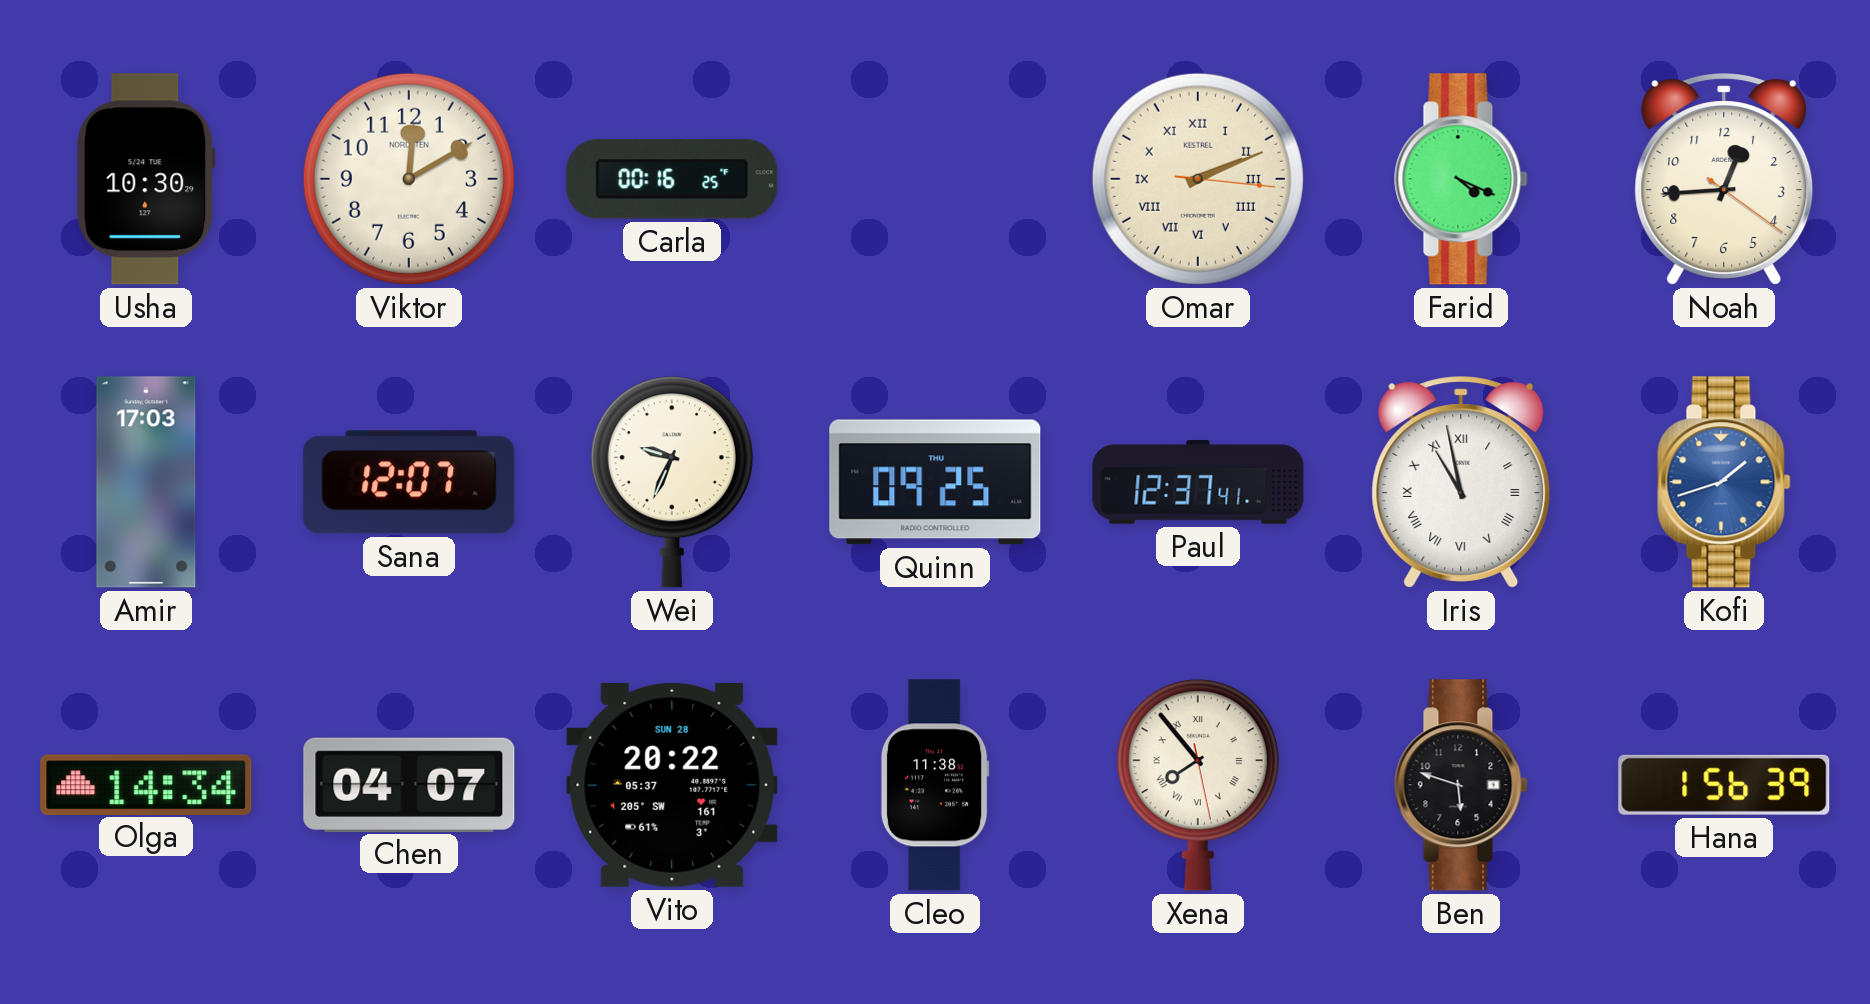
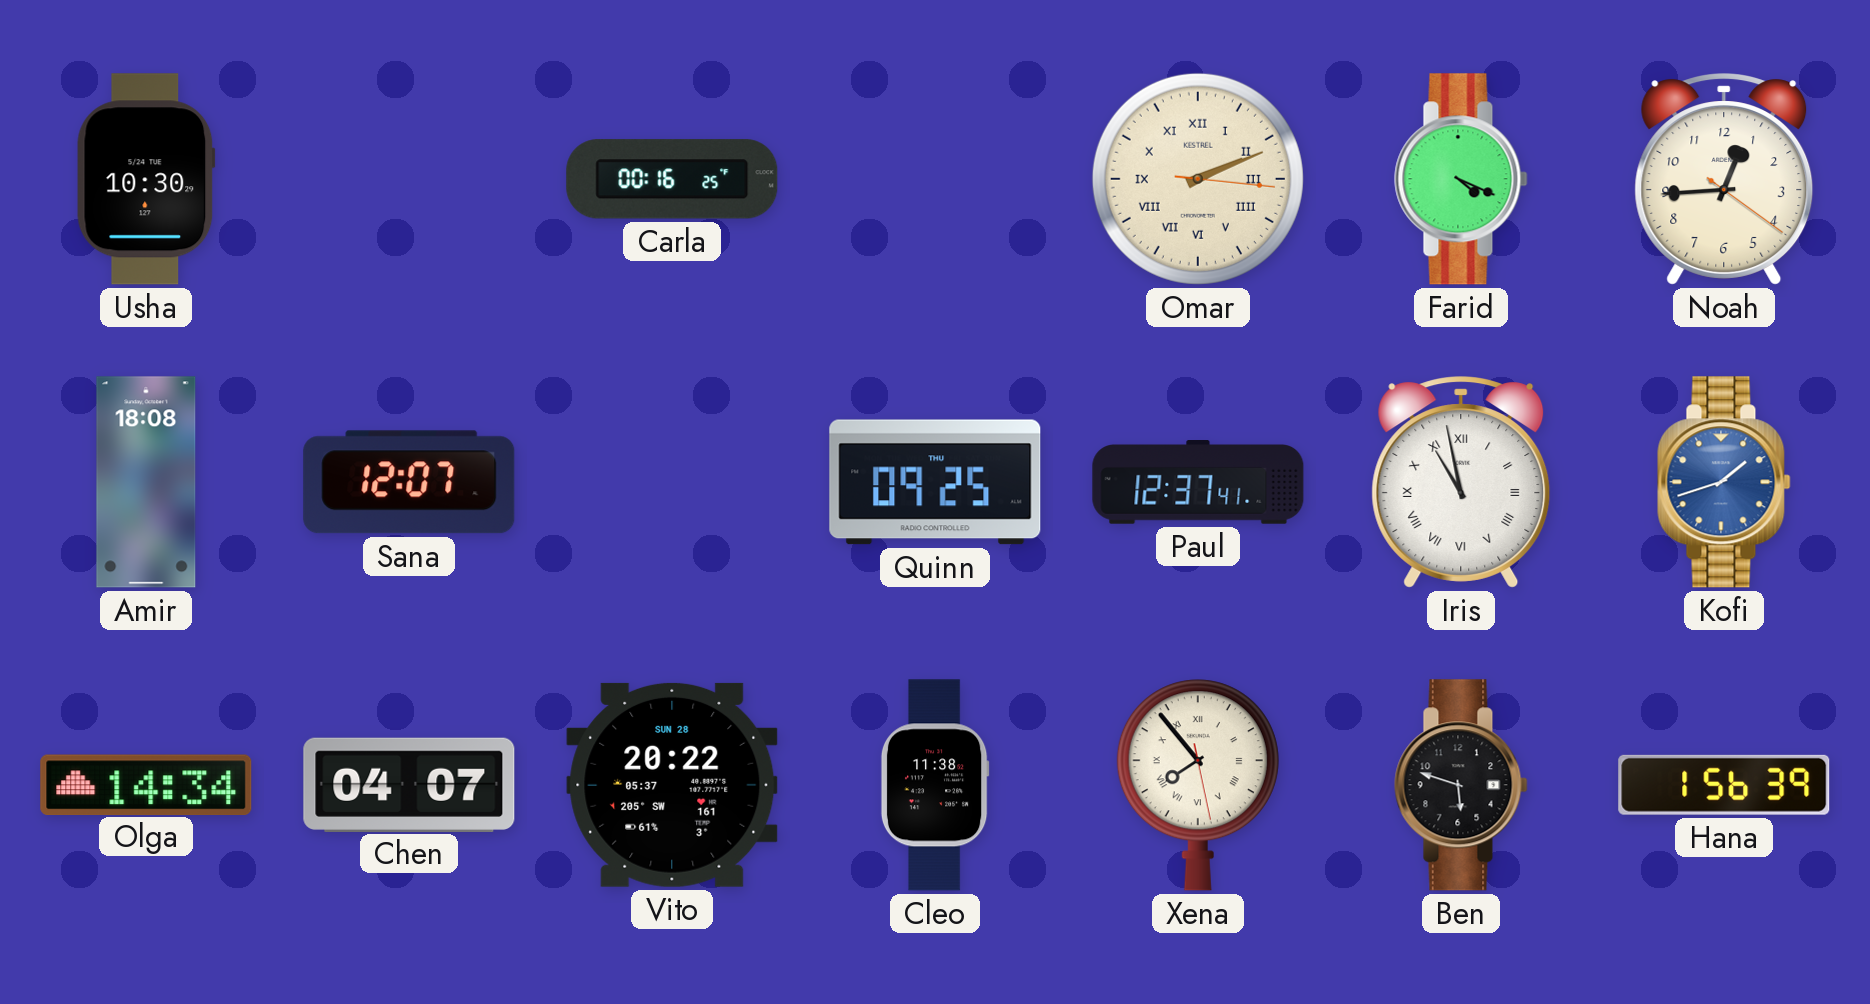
Viktor: 12:10 -> none
Amir: 17:03 -> 18:08
Wei: 9:34 -> none
